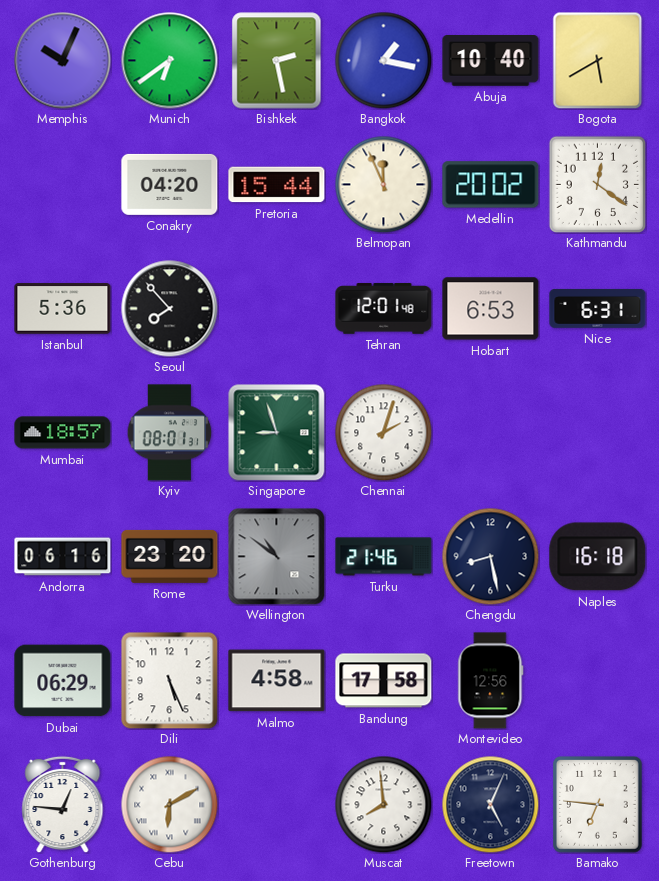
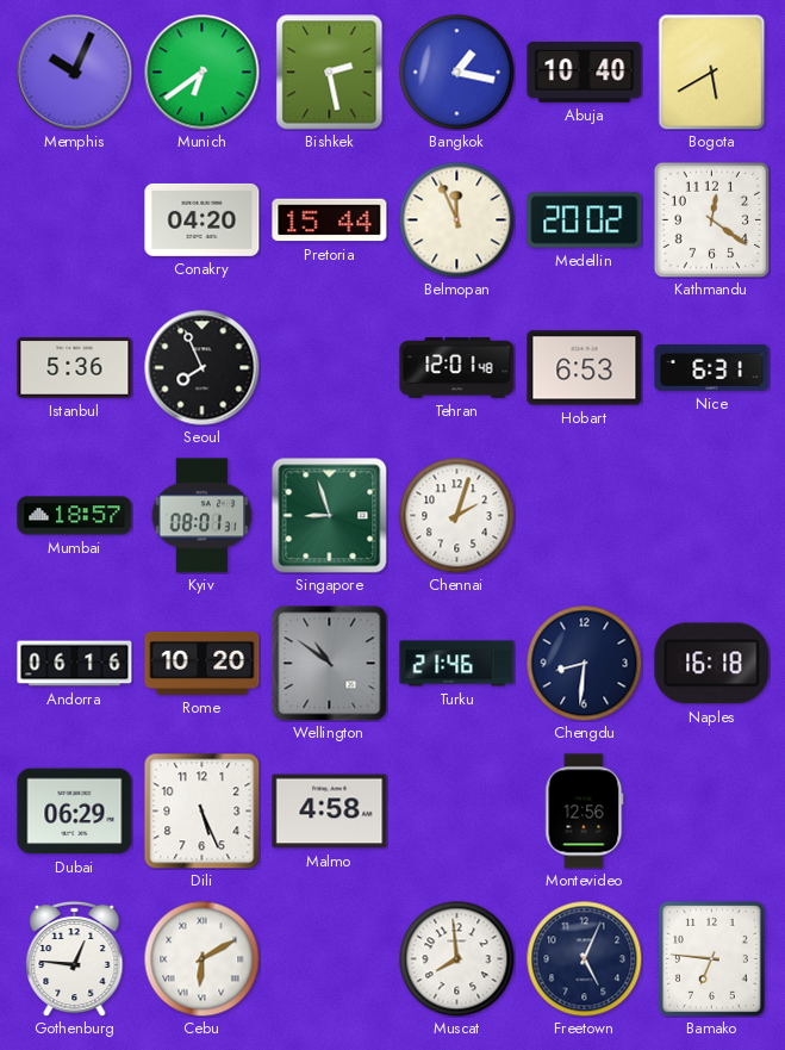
Seoul: 7:53 -> 7:56
Rome: 23:20 -> 10:20
Chengdu: 8:28 -> 8:31
Bandung: 17:58 -> none
